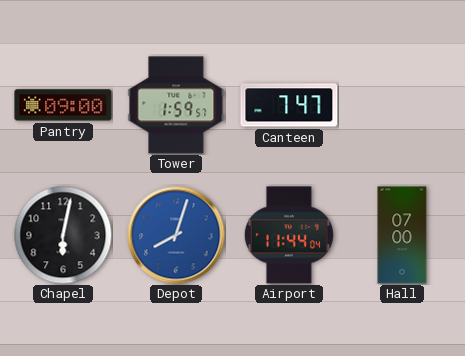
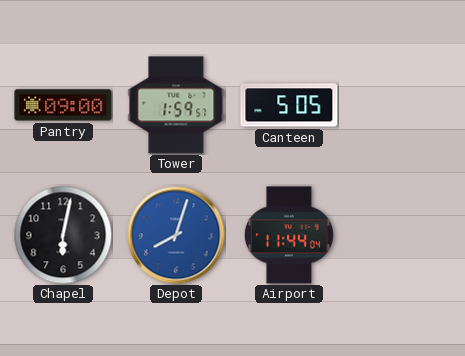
Canteen: 7:47 -> 5:05
Hall: 07:00 -> none
